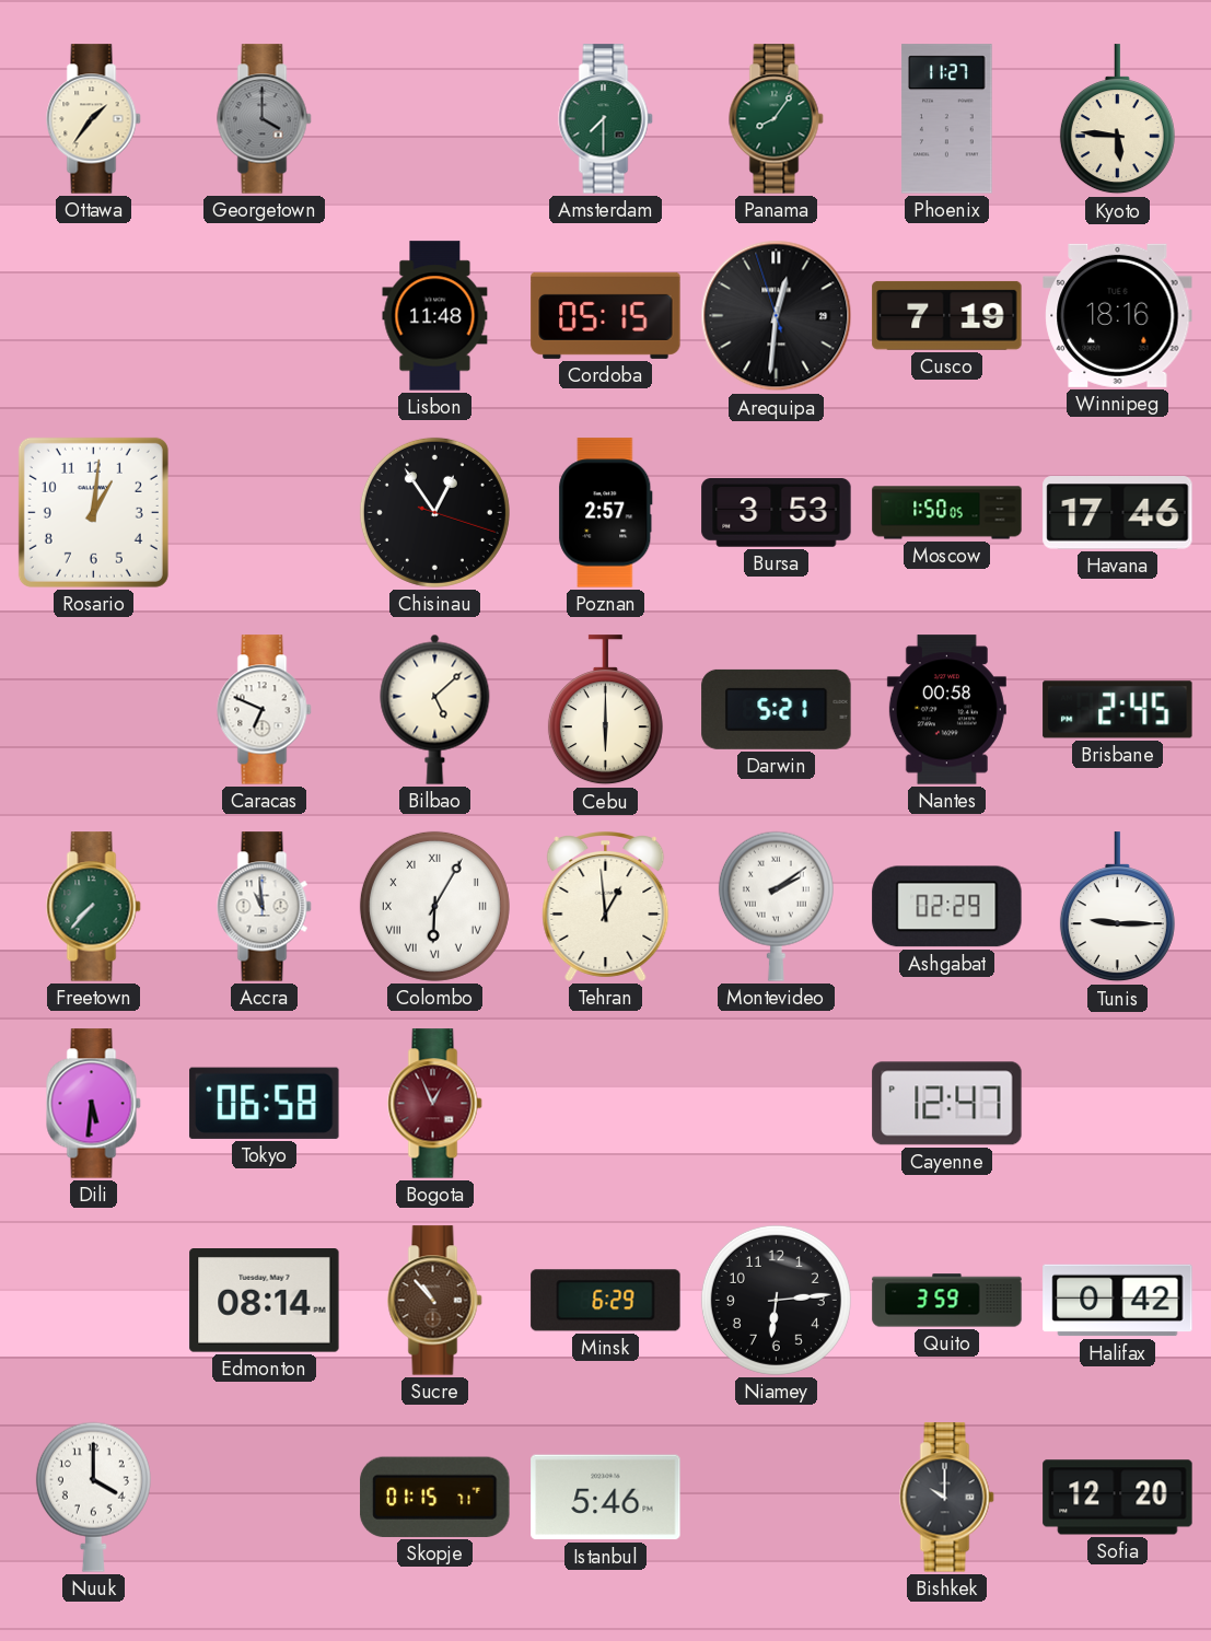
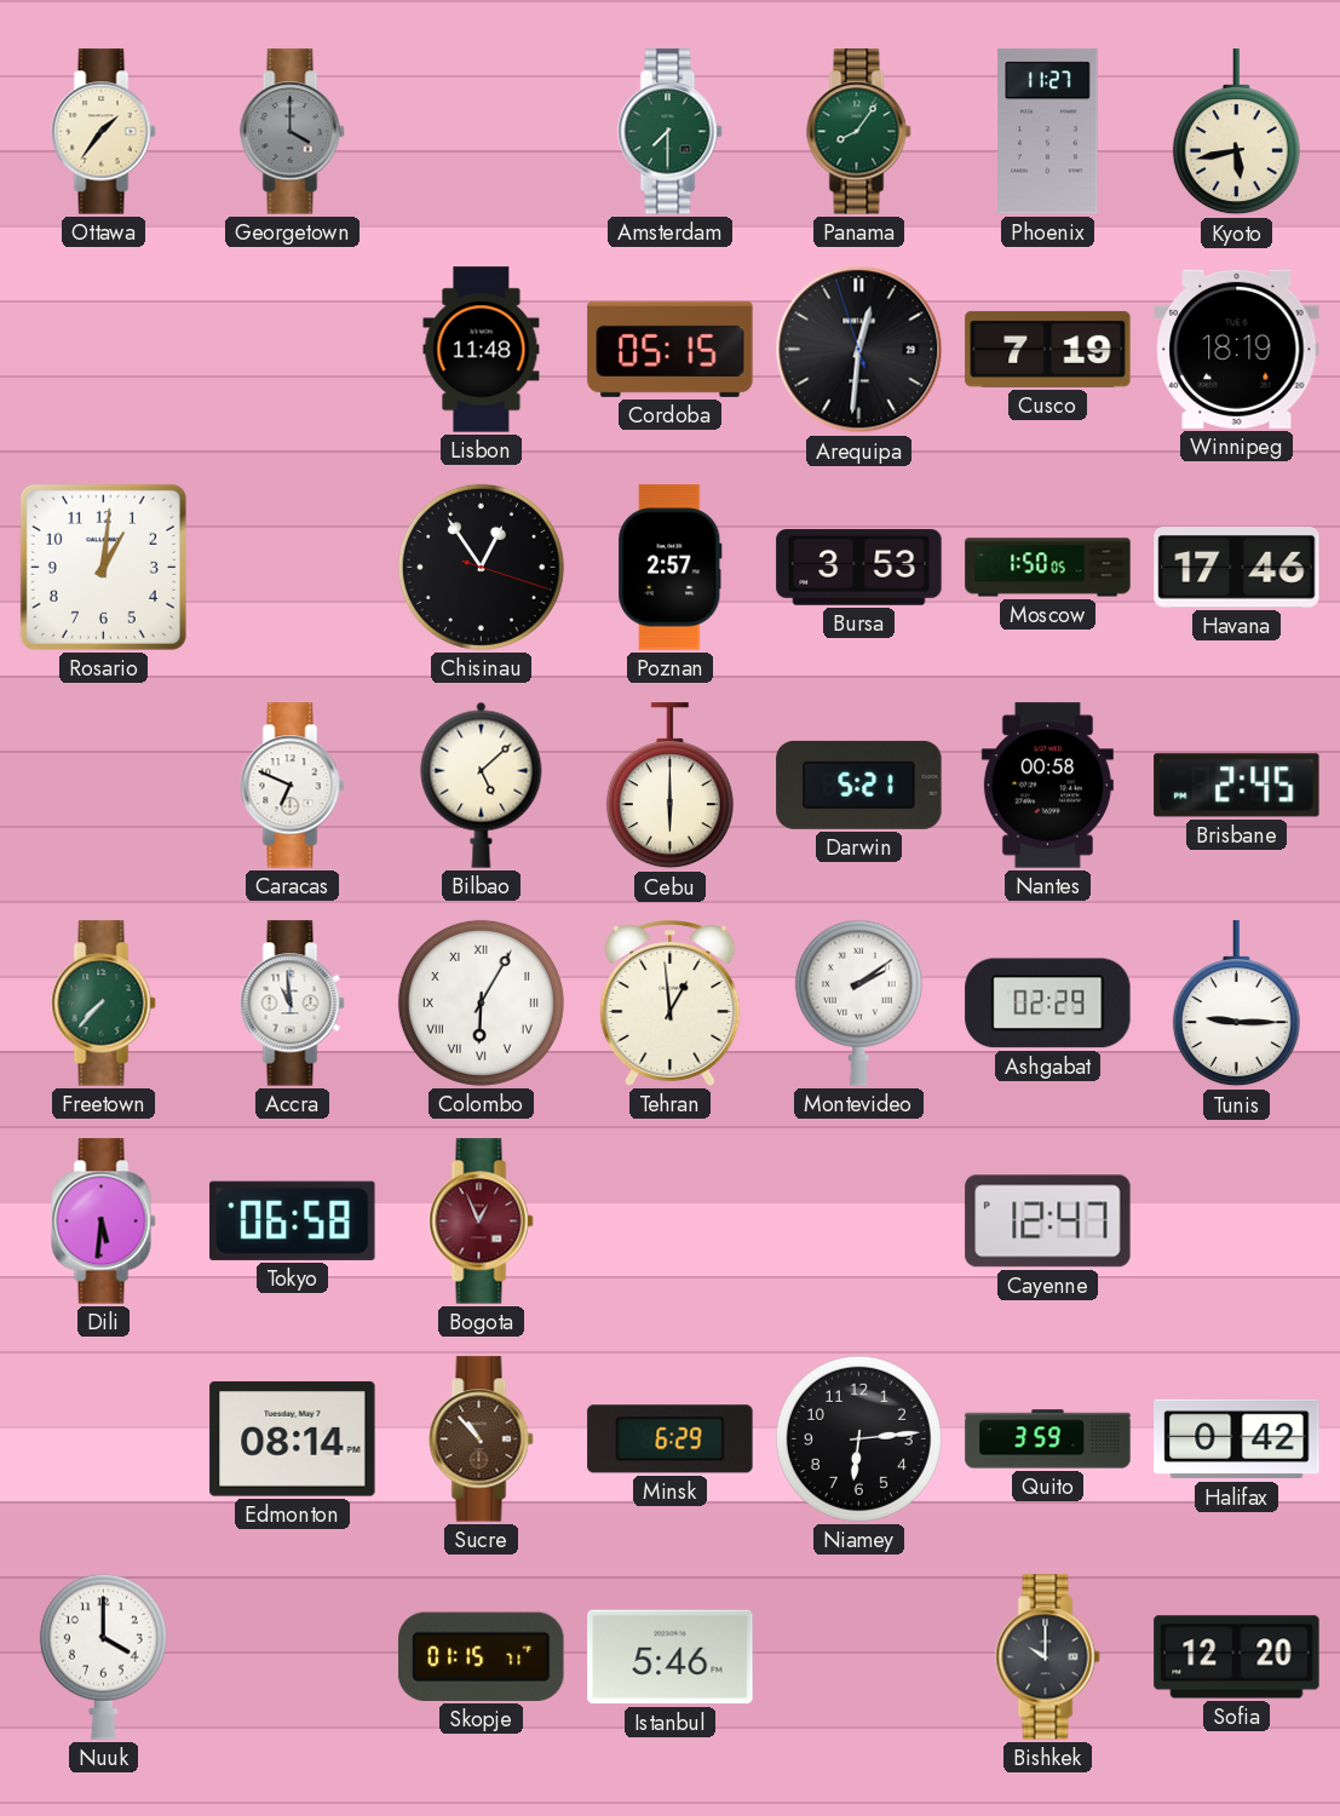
Kyoto: 5:46 -> 5:43
Winnipeg: 18:16 -> 18:19
